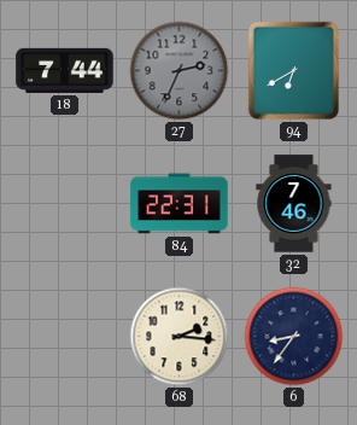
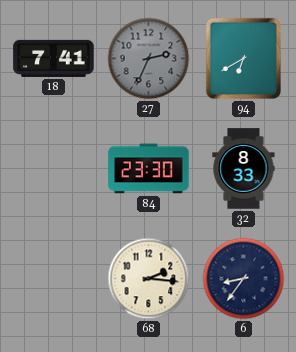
18: 7:44 -> 7:41
84: 22:31 -> 23:30
32: 7:46 -> 8:33
